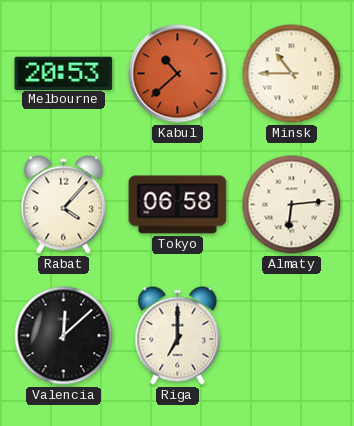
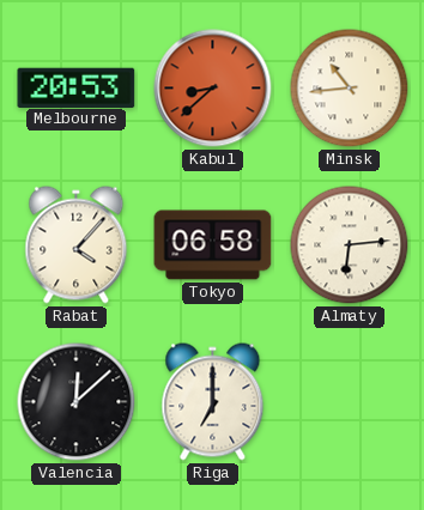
Kabul: 10:38 -> 8:38
Minsk: 10:45 -> 10:44
